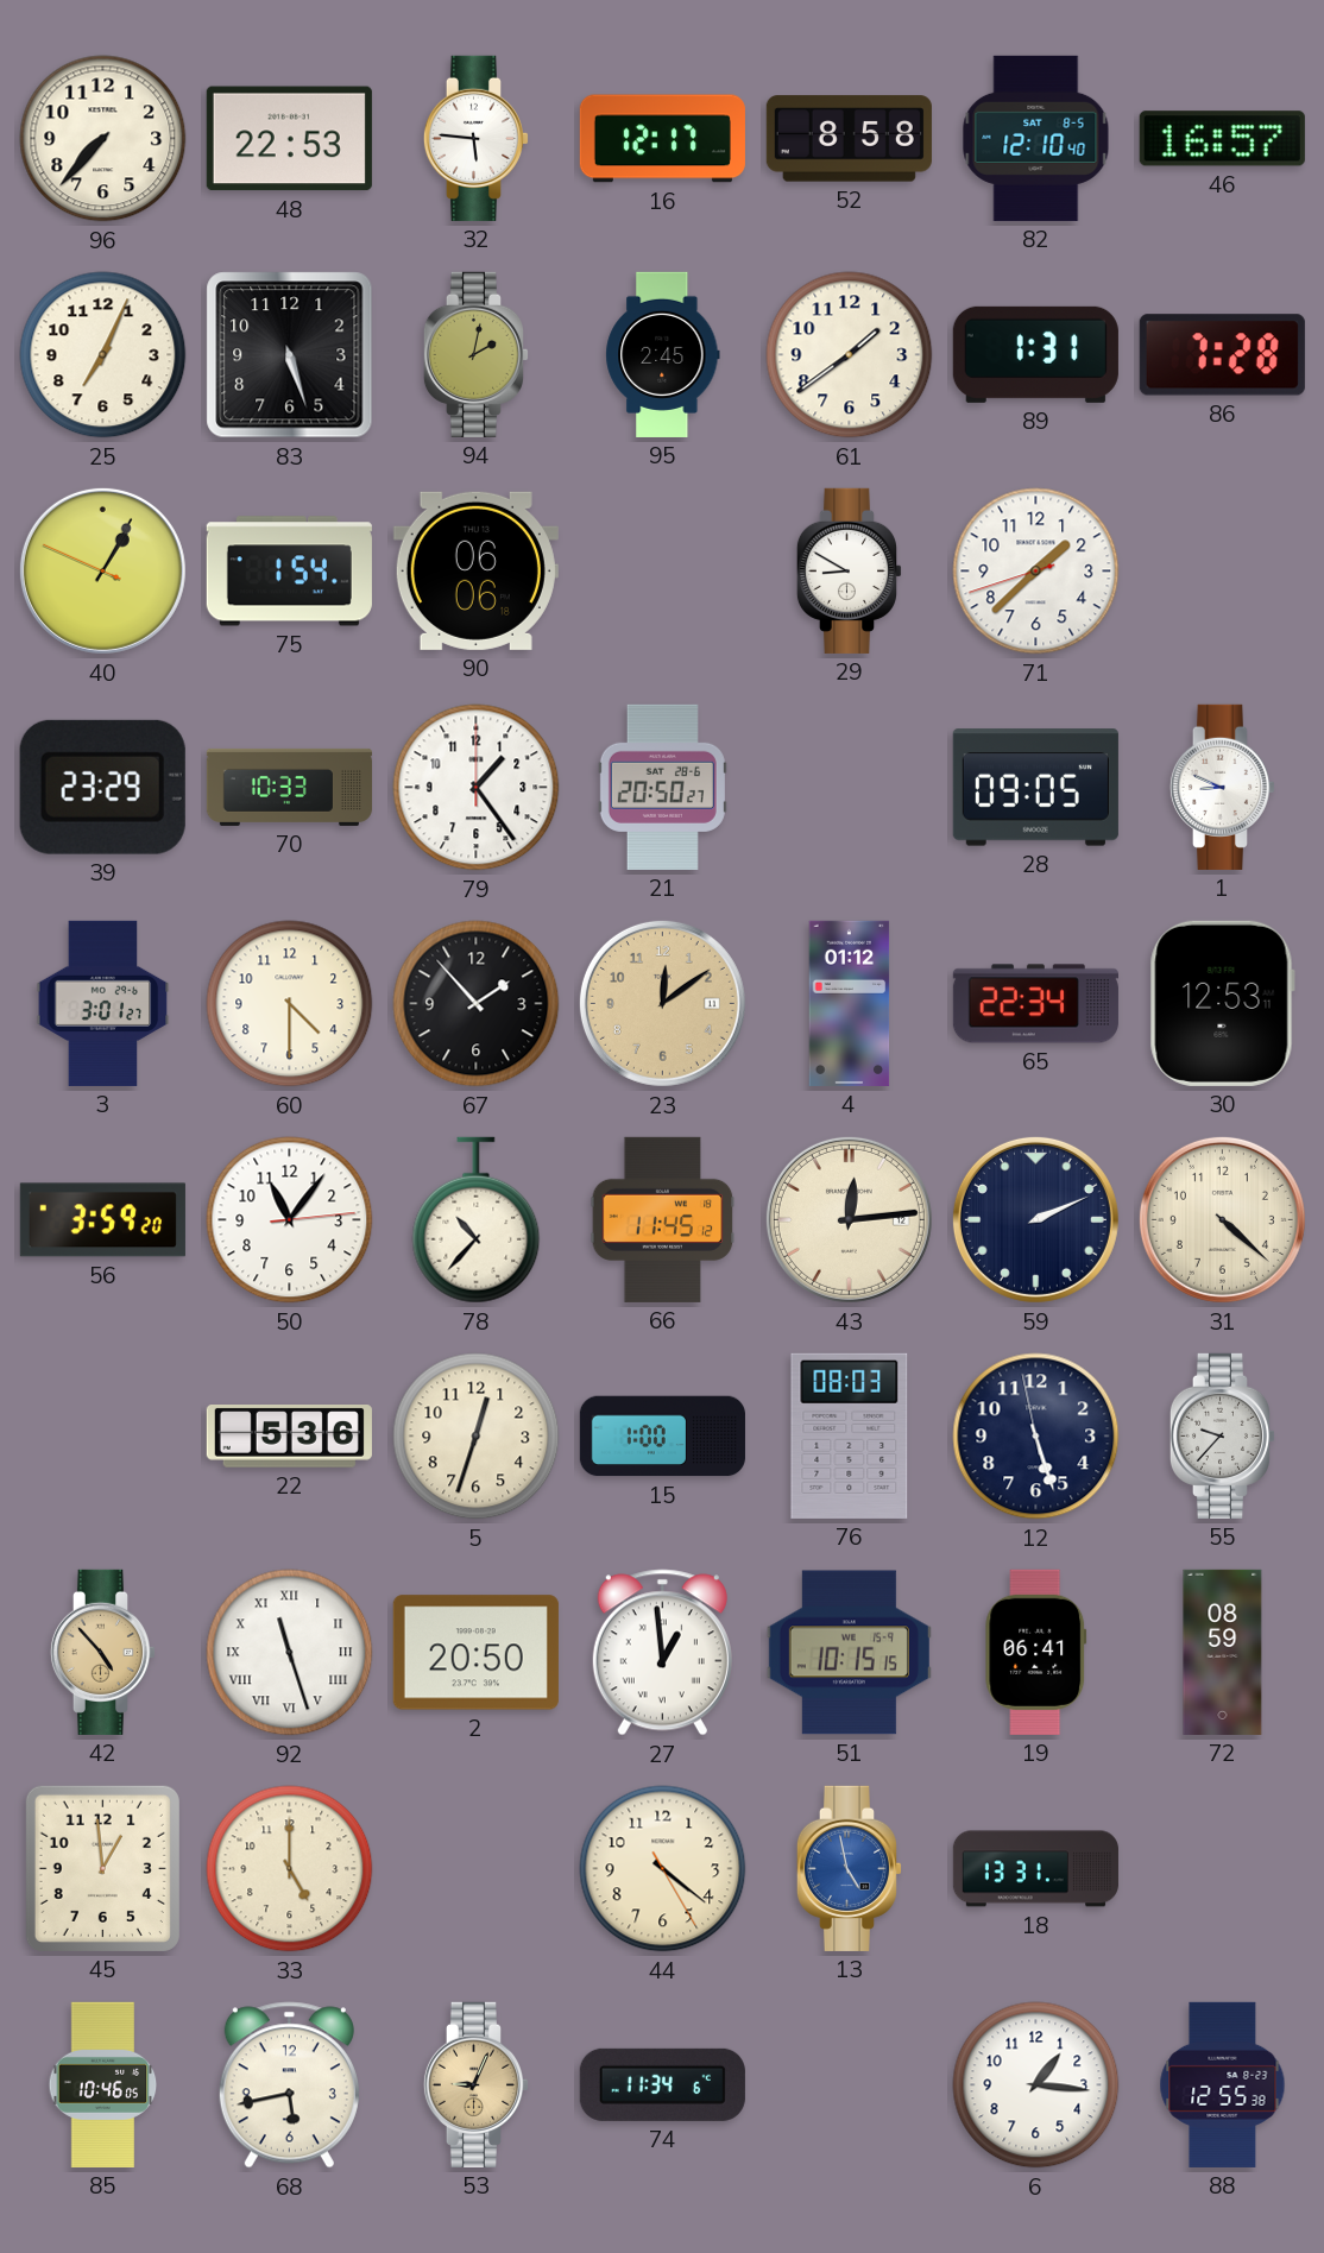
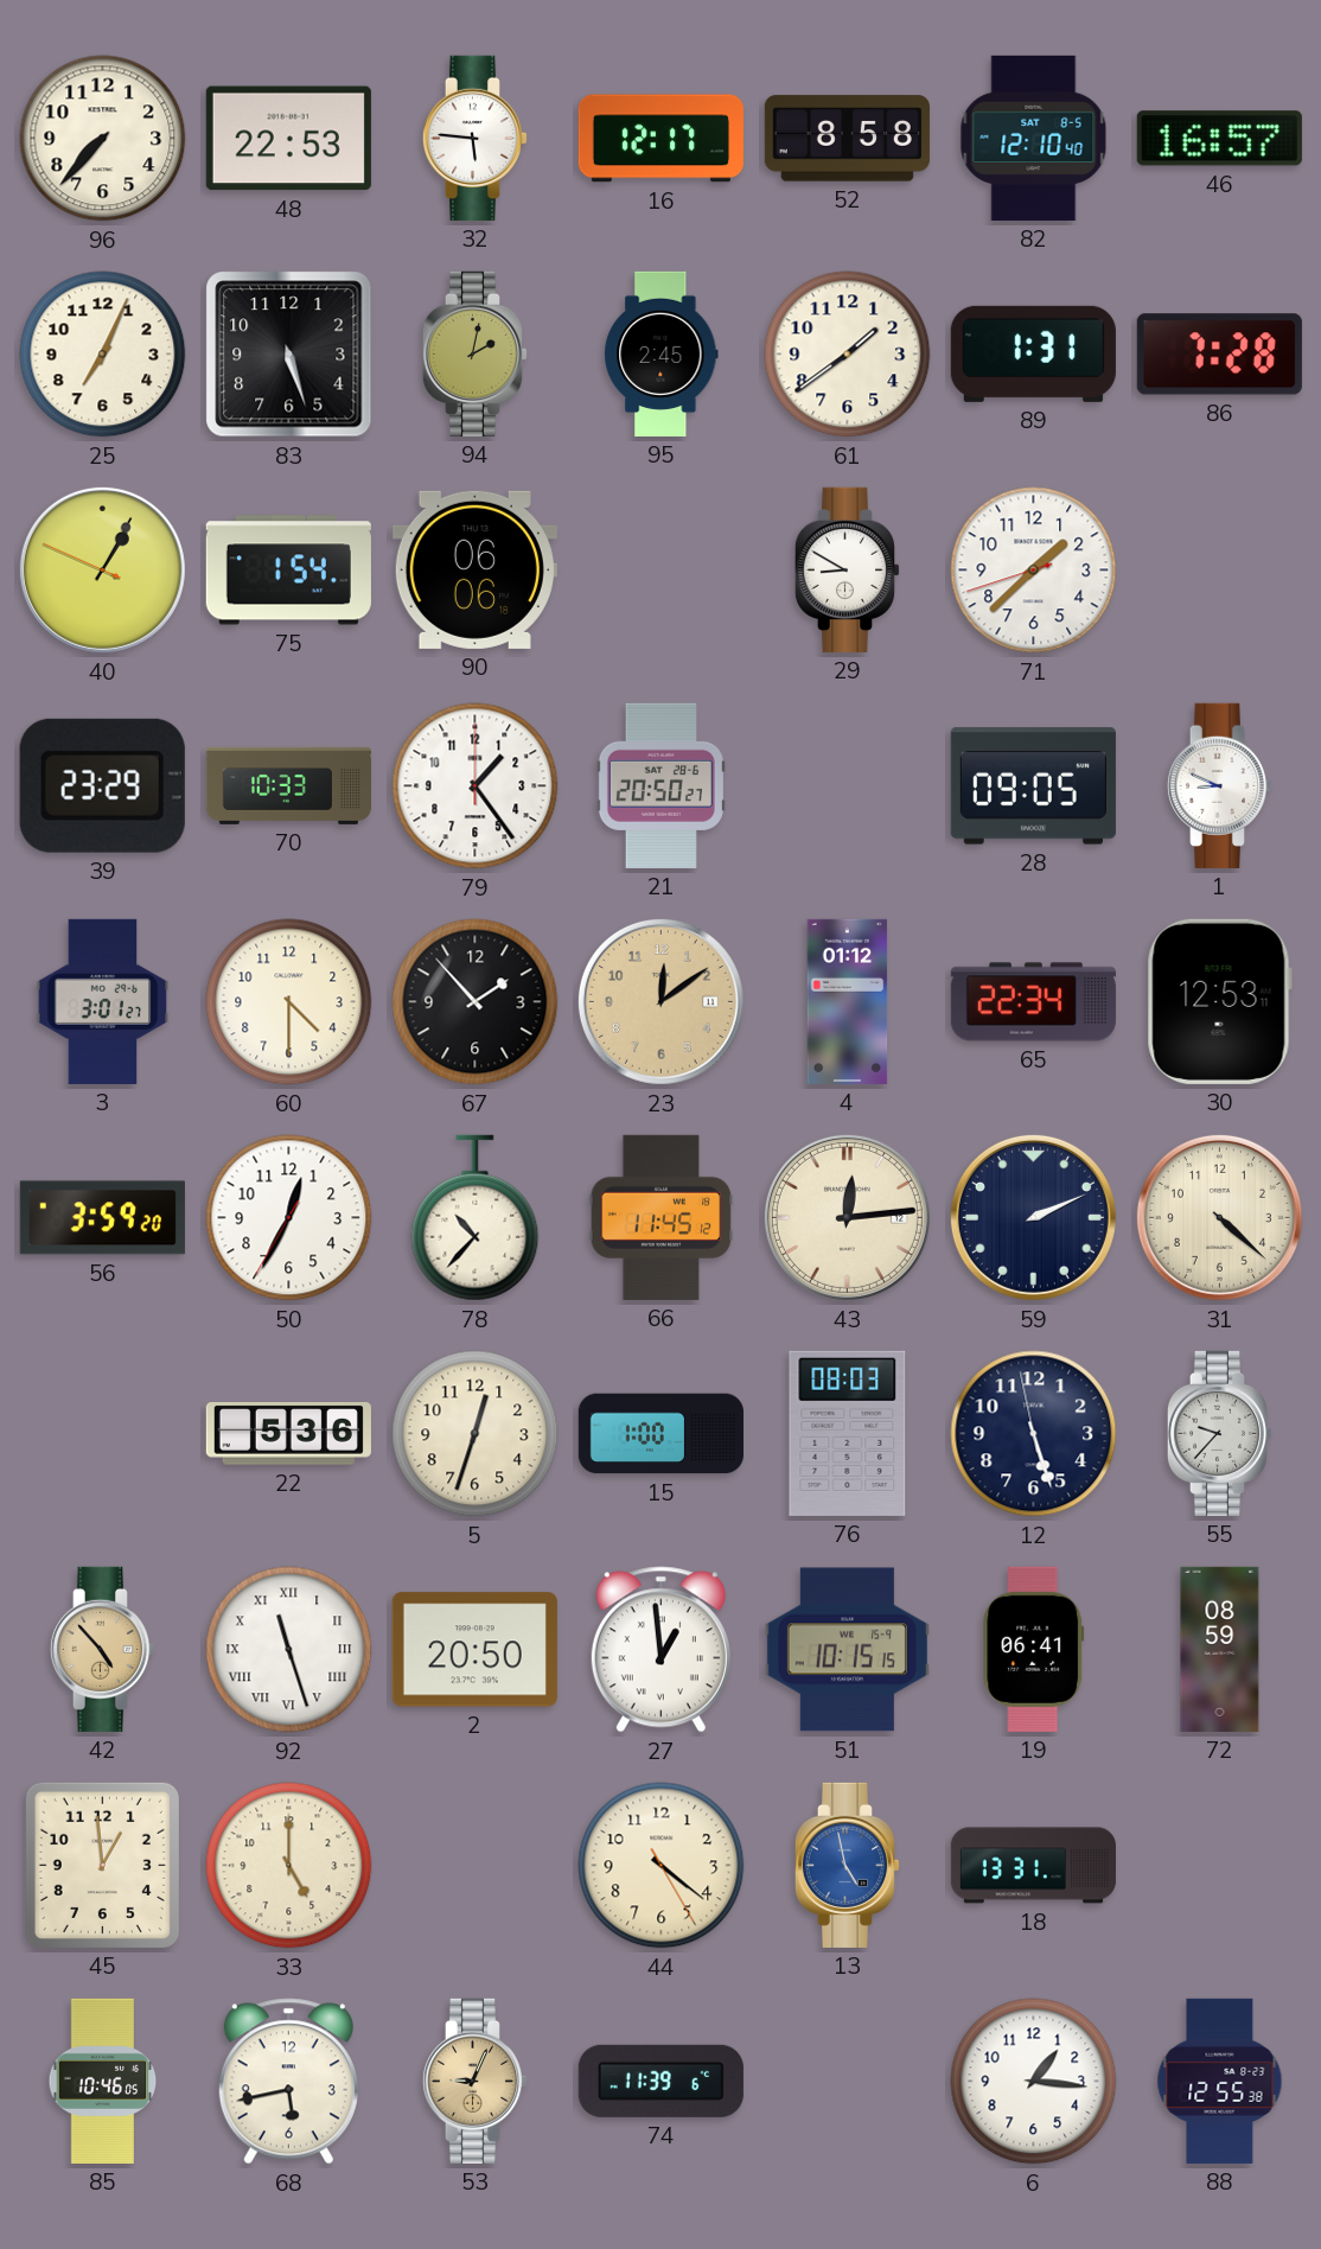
50: 11:06 -> 12:34
74: 11:34 -> 11:39
